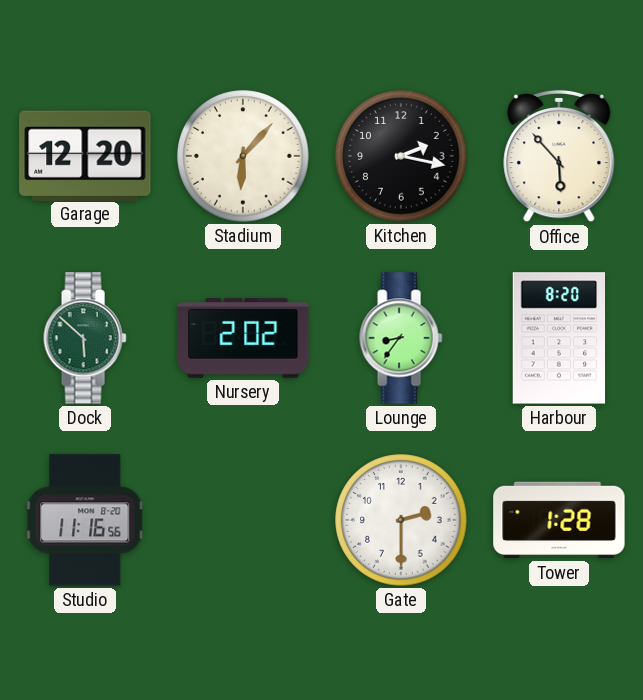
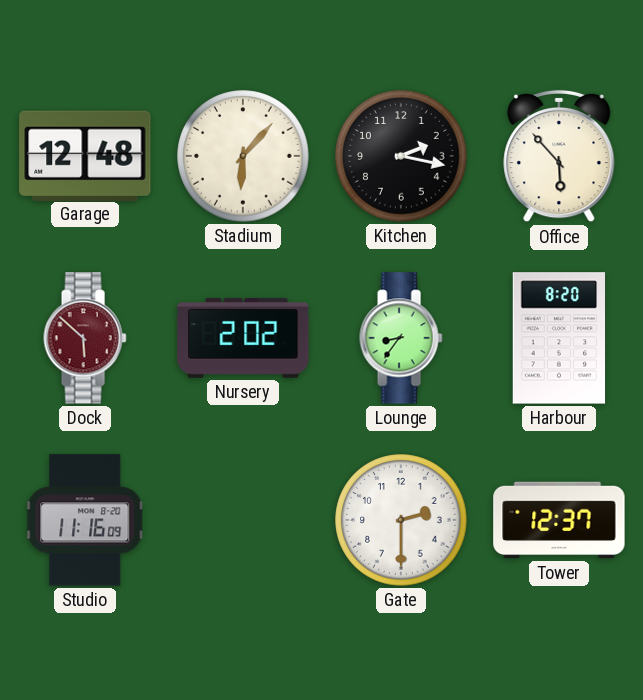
Garage: 12:20 -> 12:48
Dock dial: green -> burgundy
Studio: 11:16:56 -> 11:16:09
Tower: 1:28 -> 12:37
